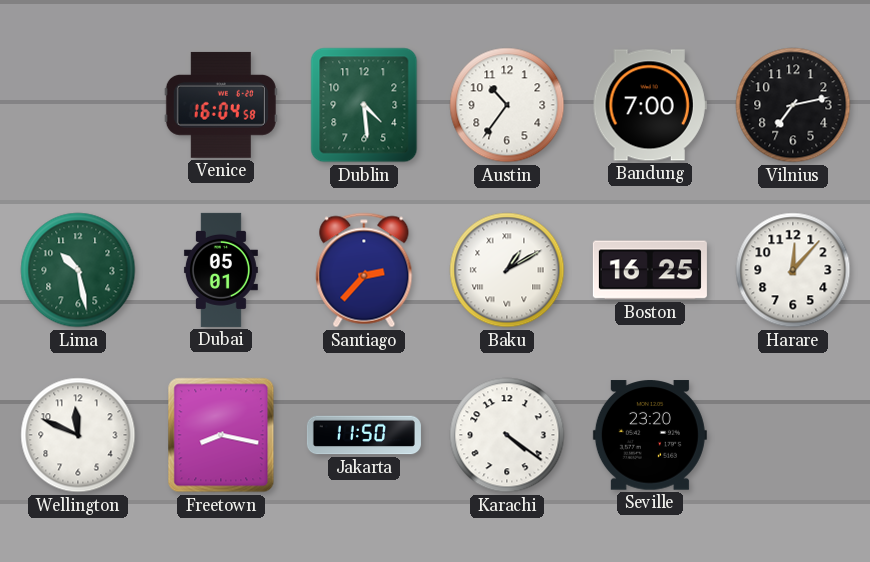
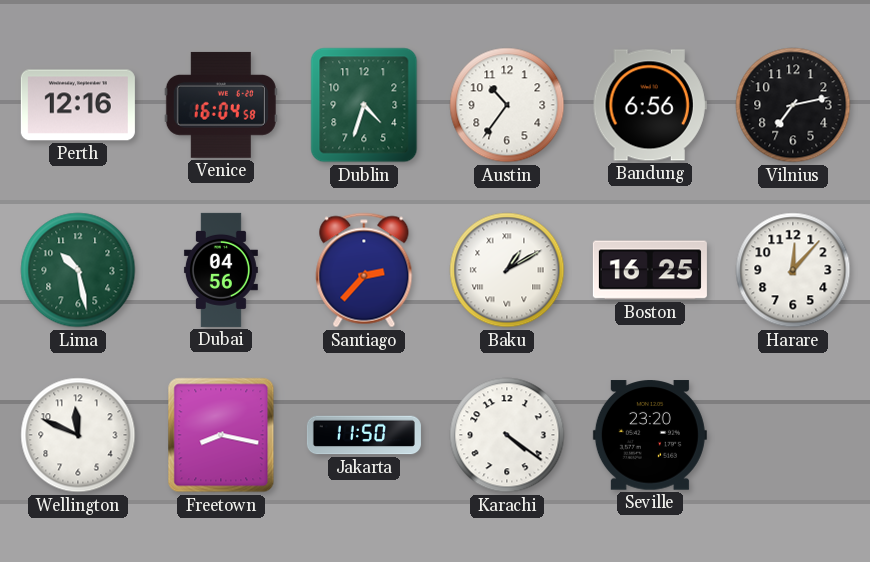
Perth: none -> 12:16
Dublin: 4:29 -> 4:33
Bandung: 7:00 -> 6:56
Dubai: 05:01 -> 04:56
